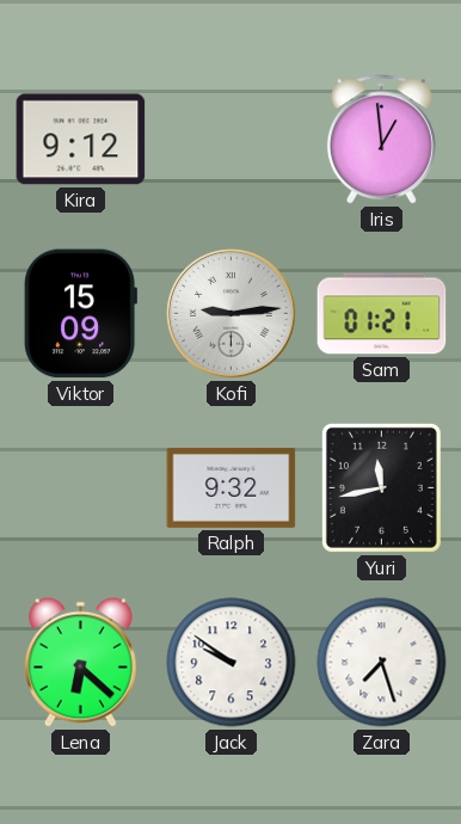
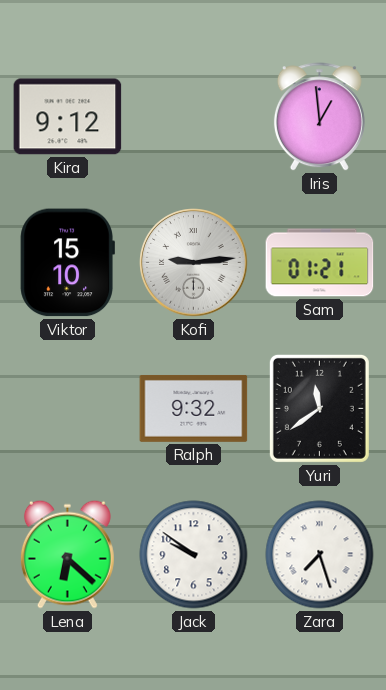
Viktor: 15:09 -> 15:10
Yuri: 11:43 -> 11:39
